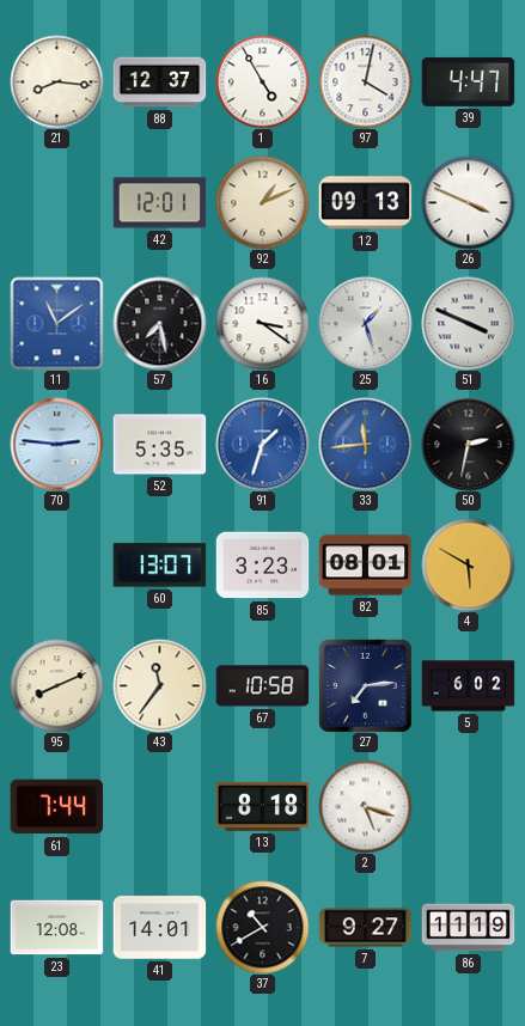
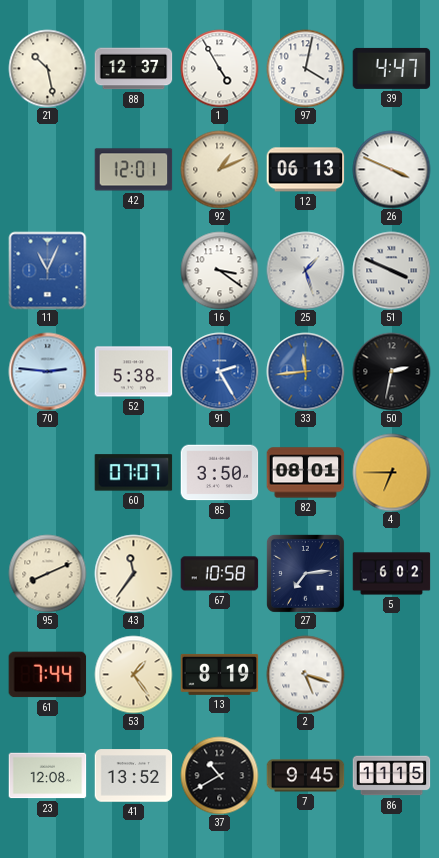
21: 8:16 -> 10:28
12: 09:13 -> 06:13
11: 11:09 -> 11:04
57: 7:28 -> none
52: 5:35 -> 5:38
91: 1:33 -> 2:25
60: 13:07 -> 07:07
85: 3:23 -> 3:50
4: 5:50 -> 6:45
53: none -> 1:24
13: 8:18 -> 8:19
41: 14:01 -> 13:52
7: 9:27 -> 9:45
86: 11:19 -> 11:15
